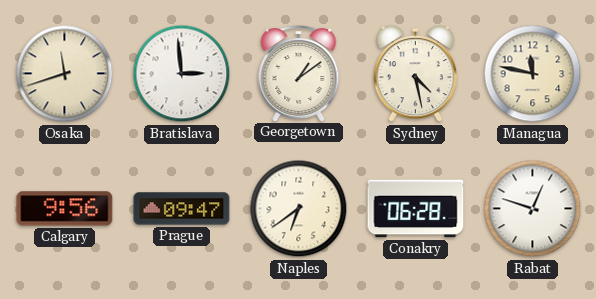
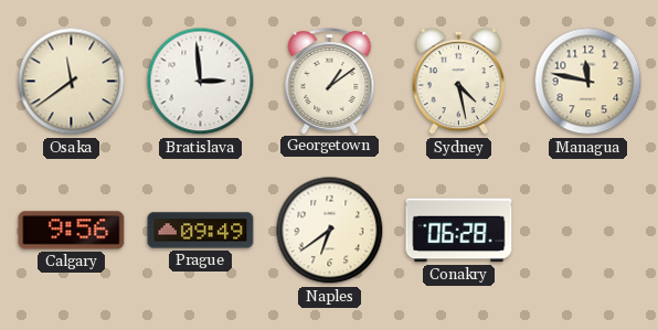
Osaka: 11:42 -> 11:39
Prague: 09:47 -> 09:49
Rabat: 12:48 -> none
